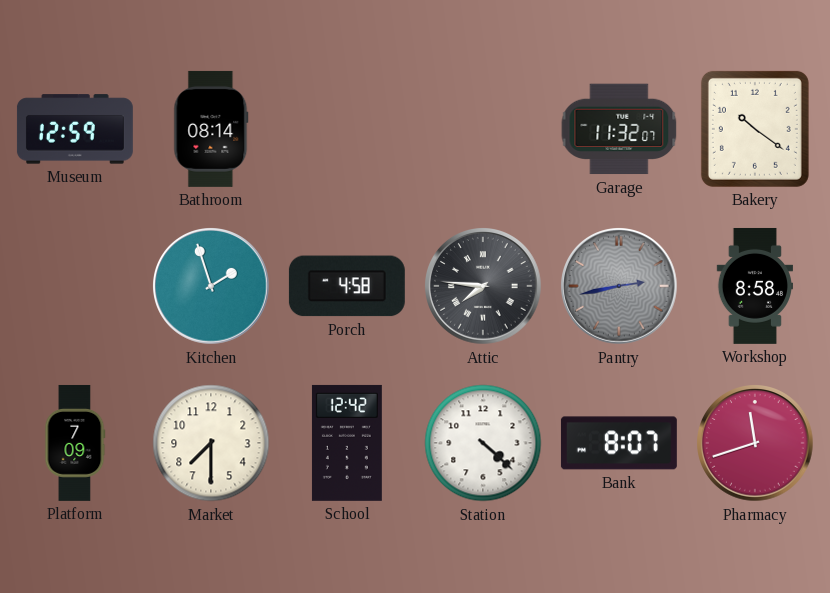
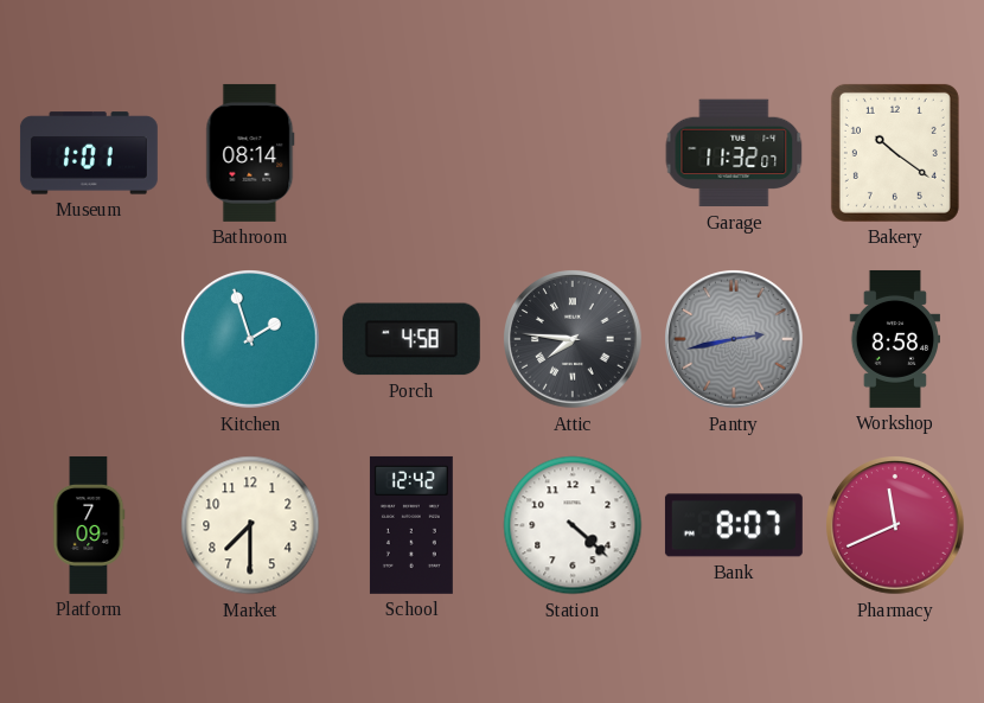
Museum: 12:59 -> 1:01
Pharmacy: 11:42 -> 11:41
